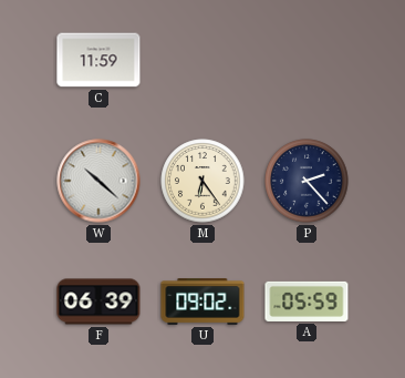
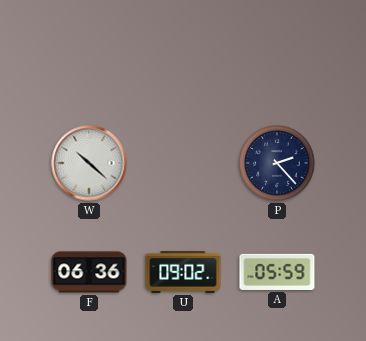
C: 11:59 -> none
M: 6:24 -> none
F: 06:39 -> 06:36
